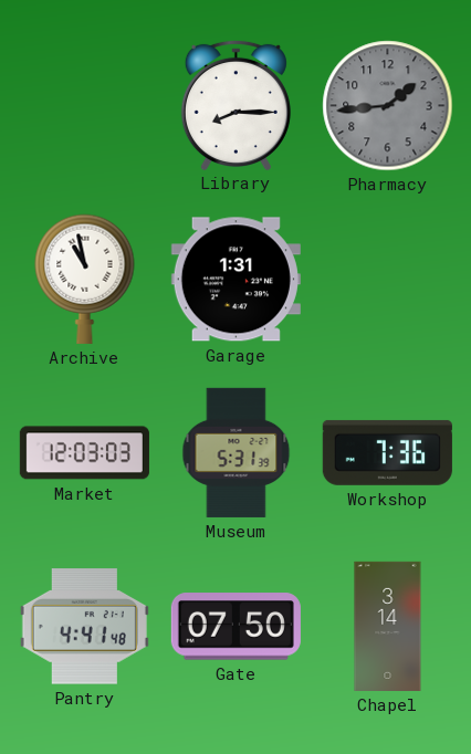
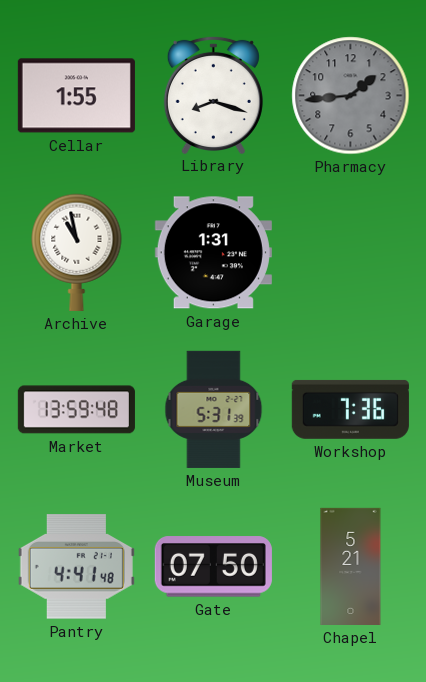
Cellar: none -> 1:55
Library: 8:15 -> 8:18
Market: 12:03 -> 13:59
Chapel: 3:14 -> 5:21
